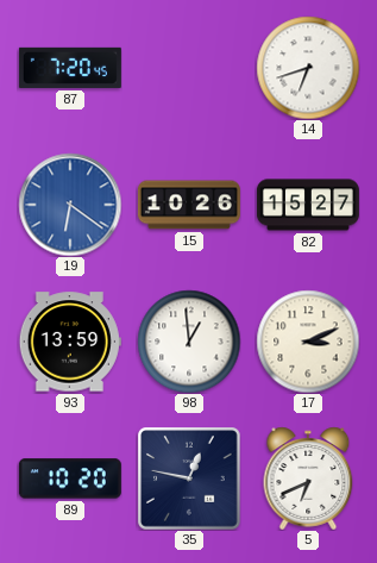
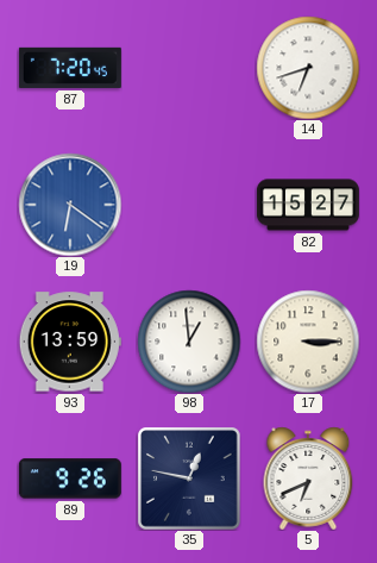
15: 10:26 -> none
17: 3:11 -> 3:15
89: 10:20 -> 9:26
